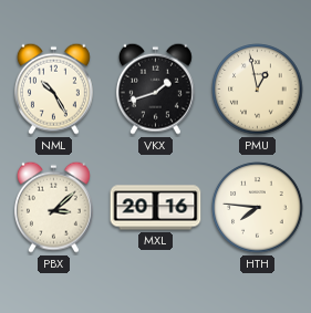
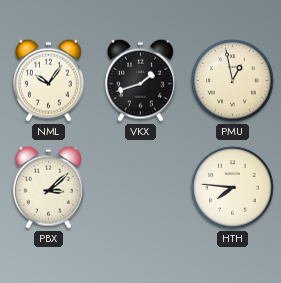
NML: 10:25 -> 10:06
MXL: 20:16 -> none
